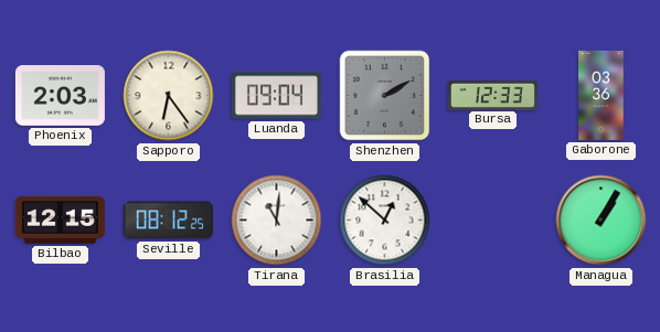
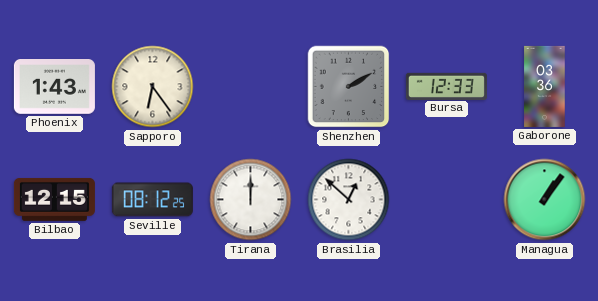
Phoenix: 2:03 -> 1:43
Luanda: 09:04 -> none
Tirana: 11:01 -> 12:00
Managua: 1:05 -> 1:06
